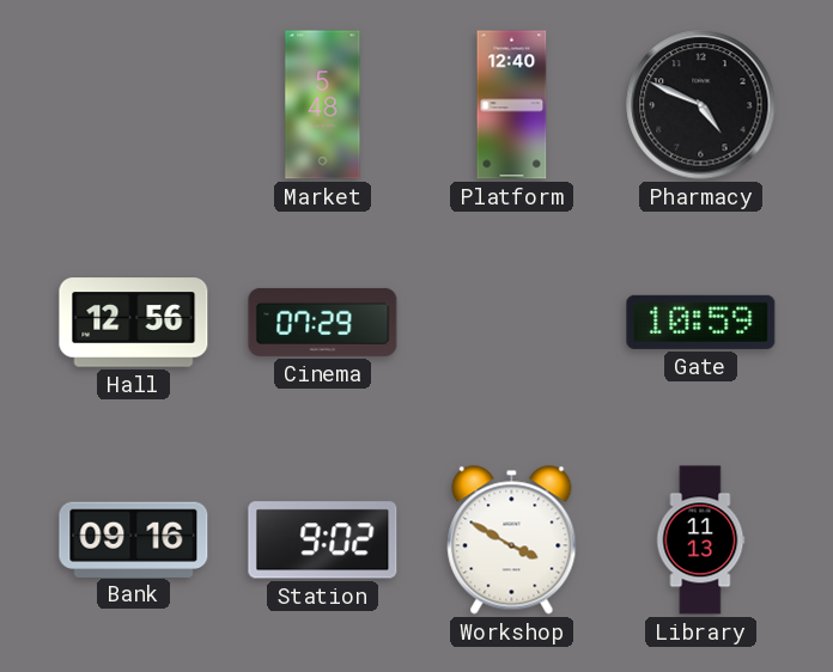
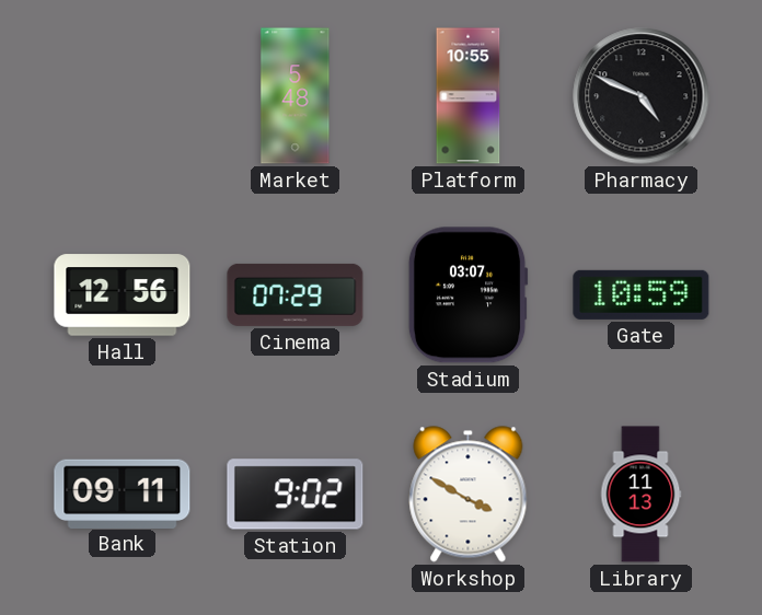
Platform: 12:40 -> 10:55
Stadium: none -> 03:07
Bank: 09:16 -> 09:11
